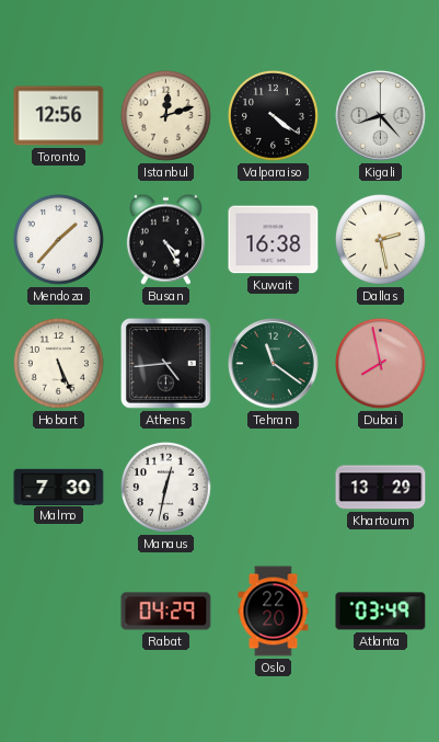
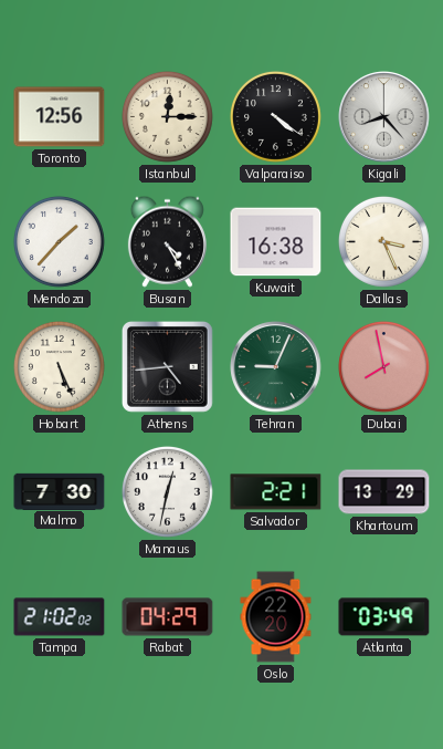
Istanbul: 12:12 -> 12:15
Dallas: 2:28 -> 3:26
Tehran: 11:21 -> 9:04
Salvador: none -> 2:21
Tampa: none -> 21:02
